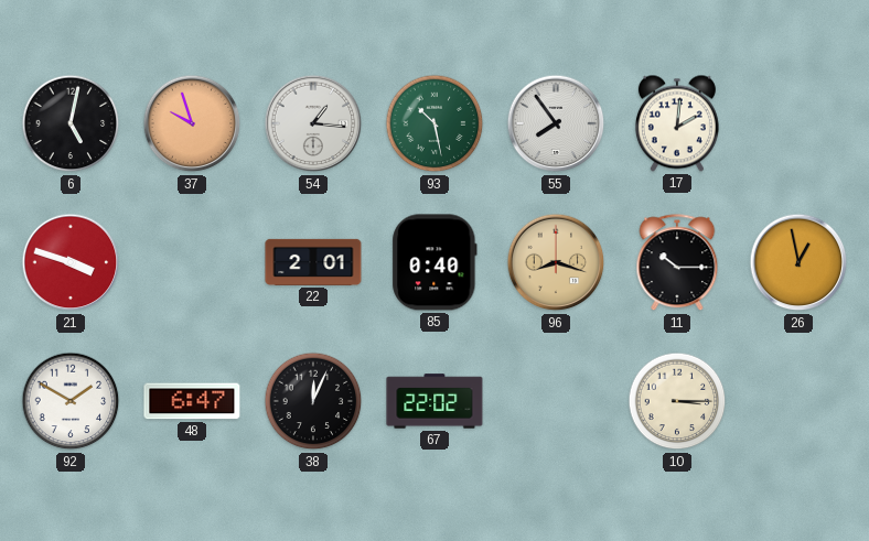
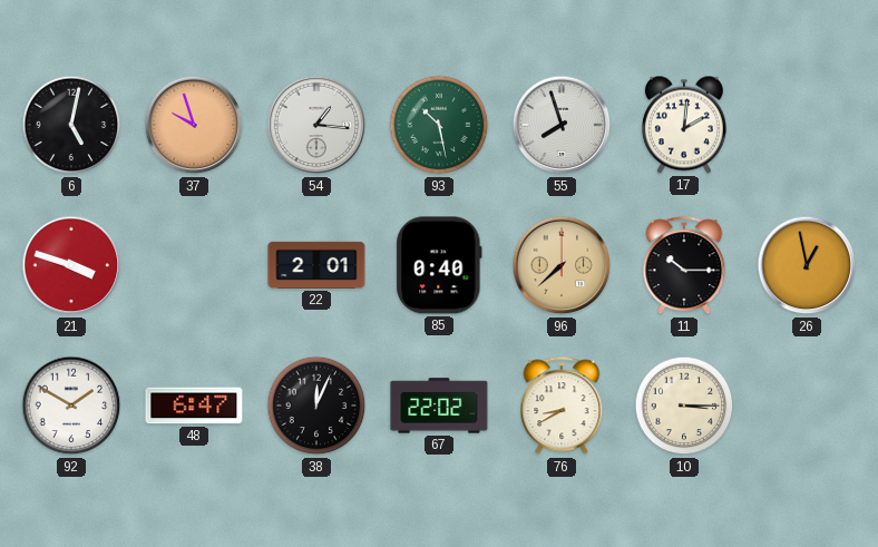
55: 7:54 -> 7:57
96: 8:18 -> 7:38
76: none -> 8:40
